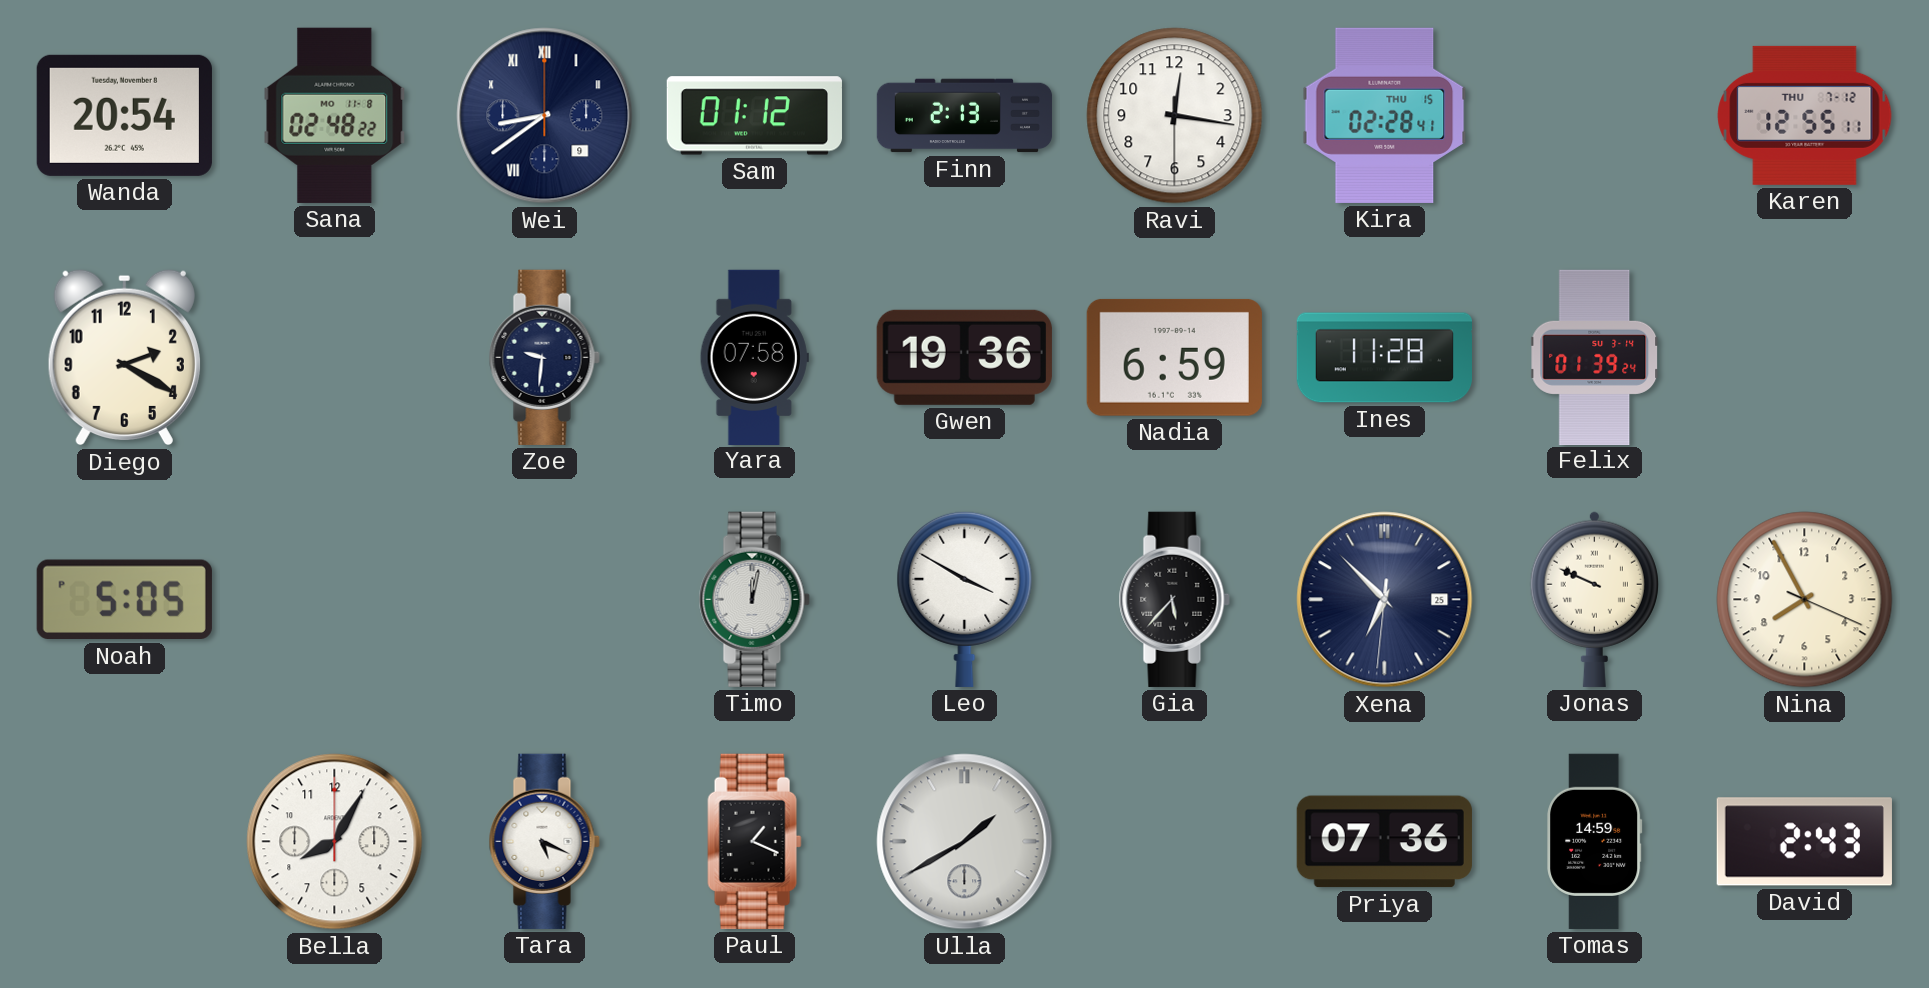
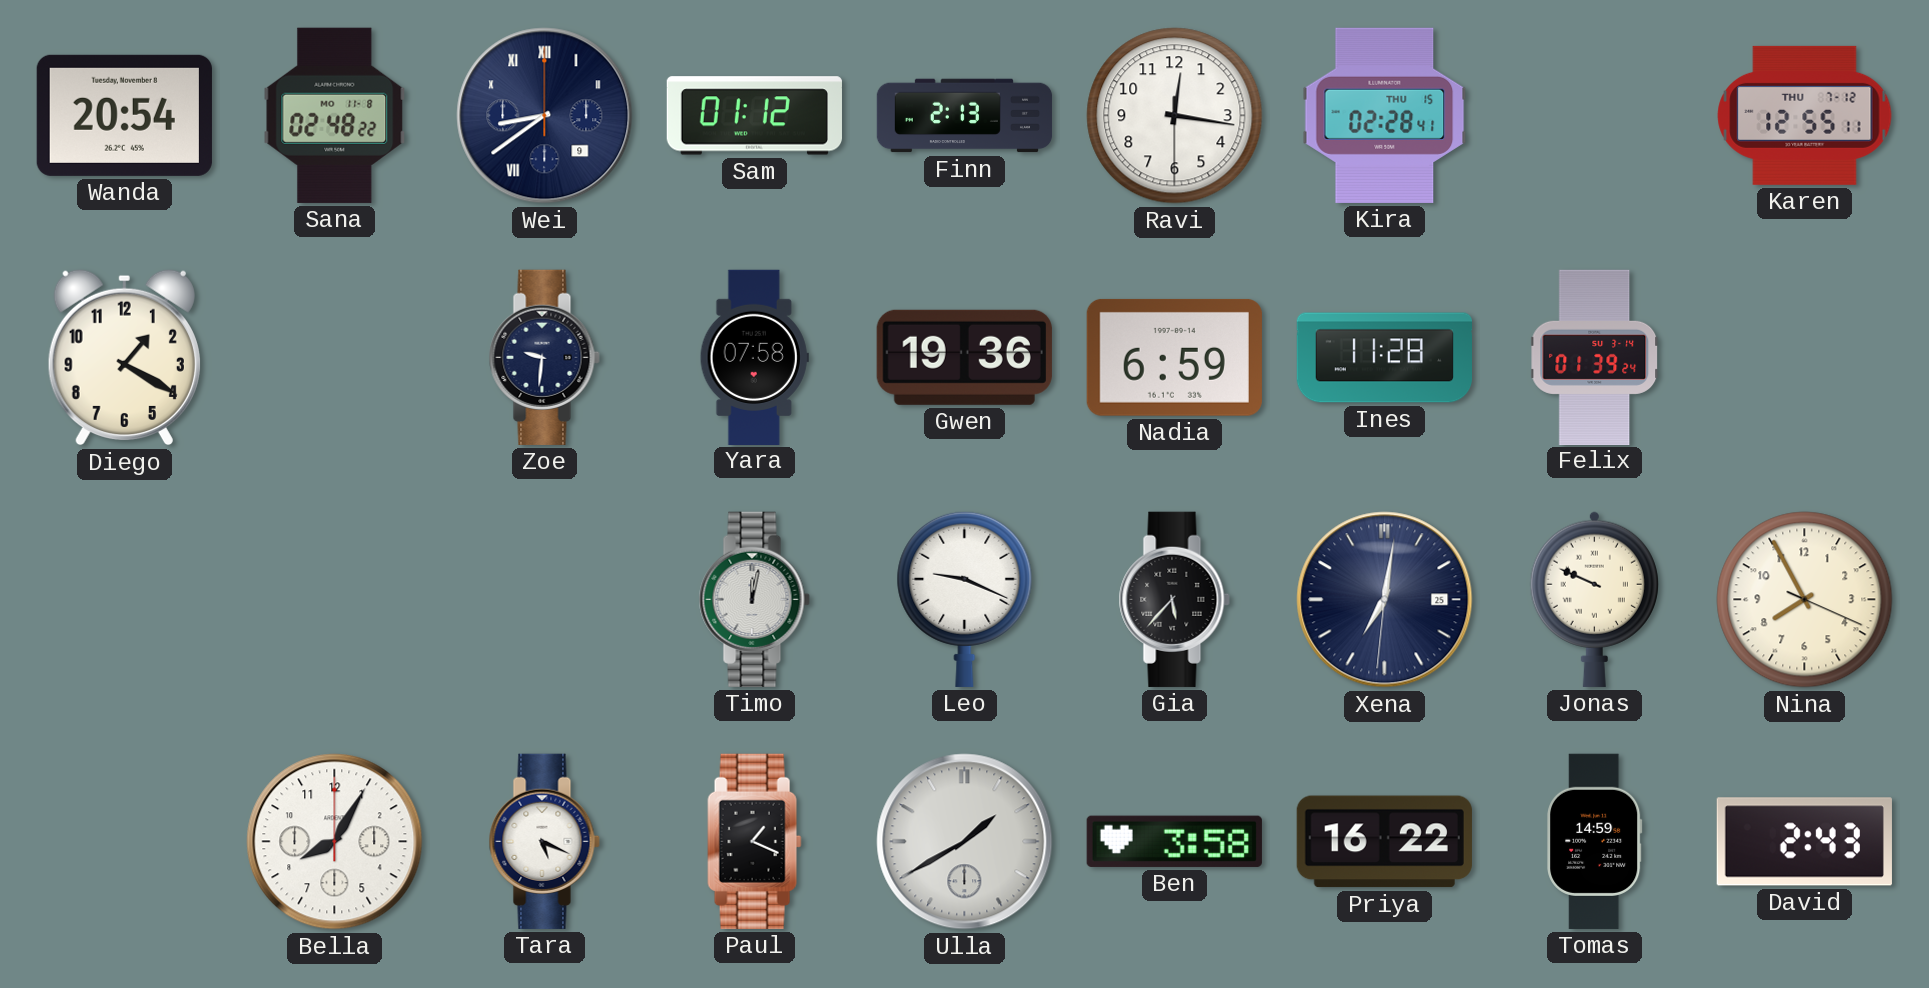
Diego: 2:20 -> 1:20
Noah: 5:05 -> none
Leo: 3:50 -> 9:19
Xena: 6:52 -> 7:01
Ben: none -> 3:58
Priya: 07:36 -> 16:22
